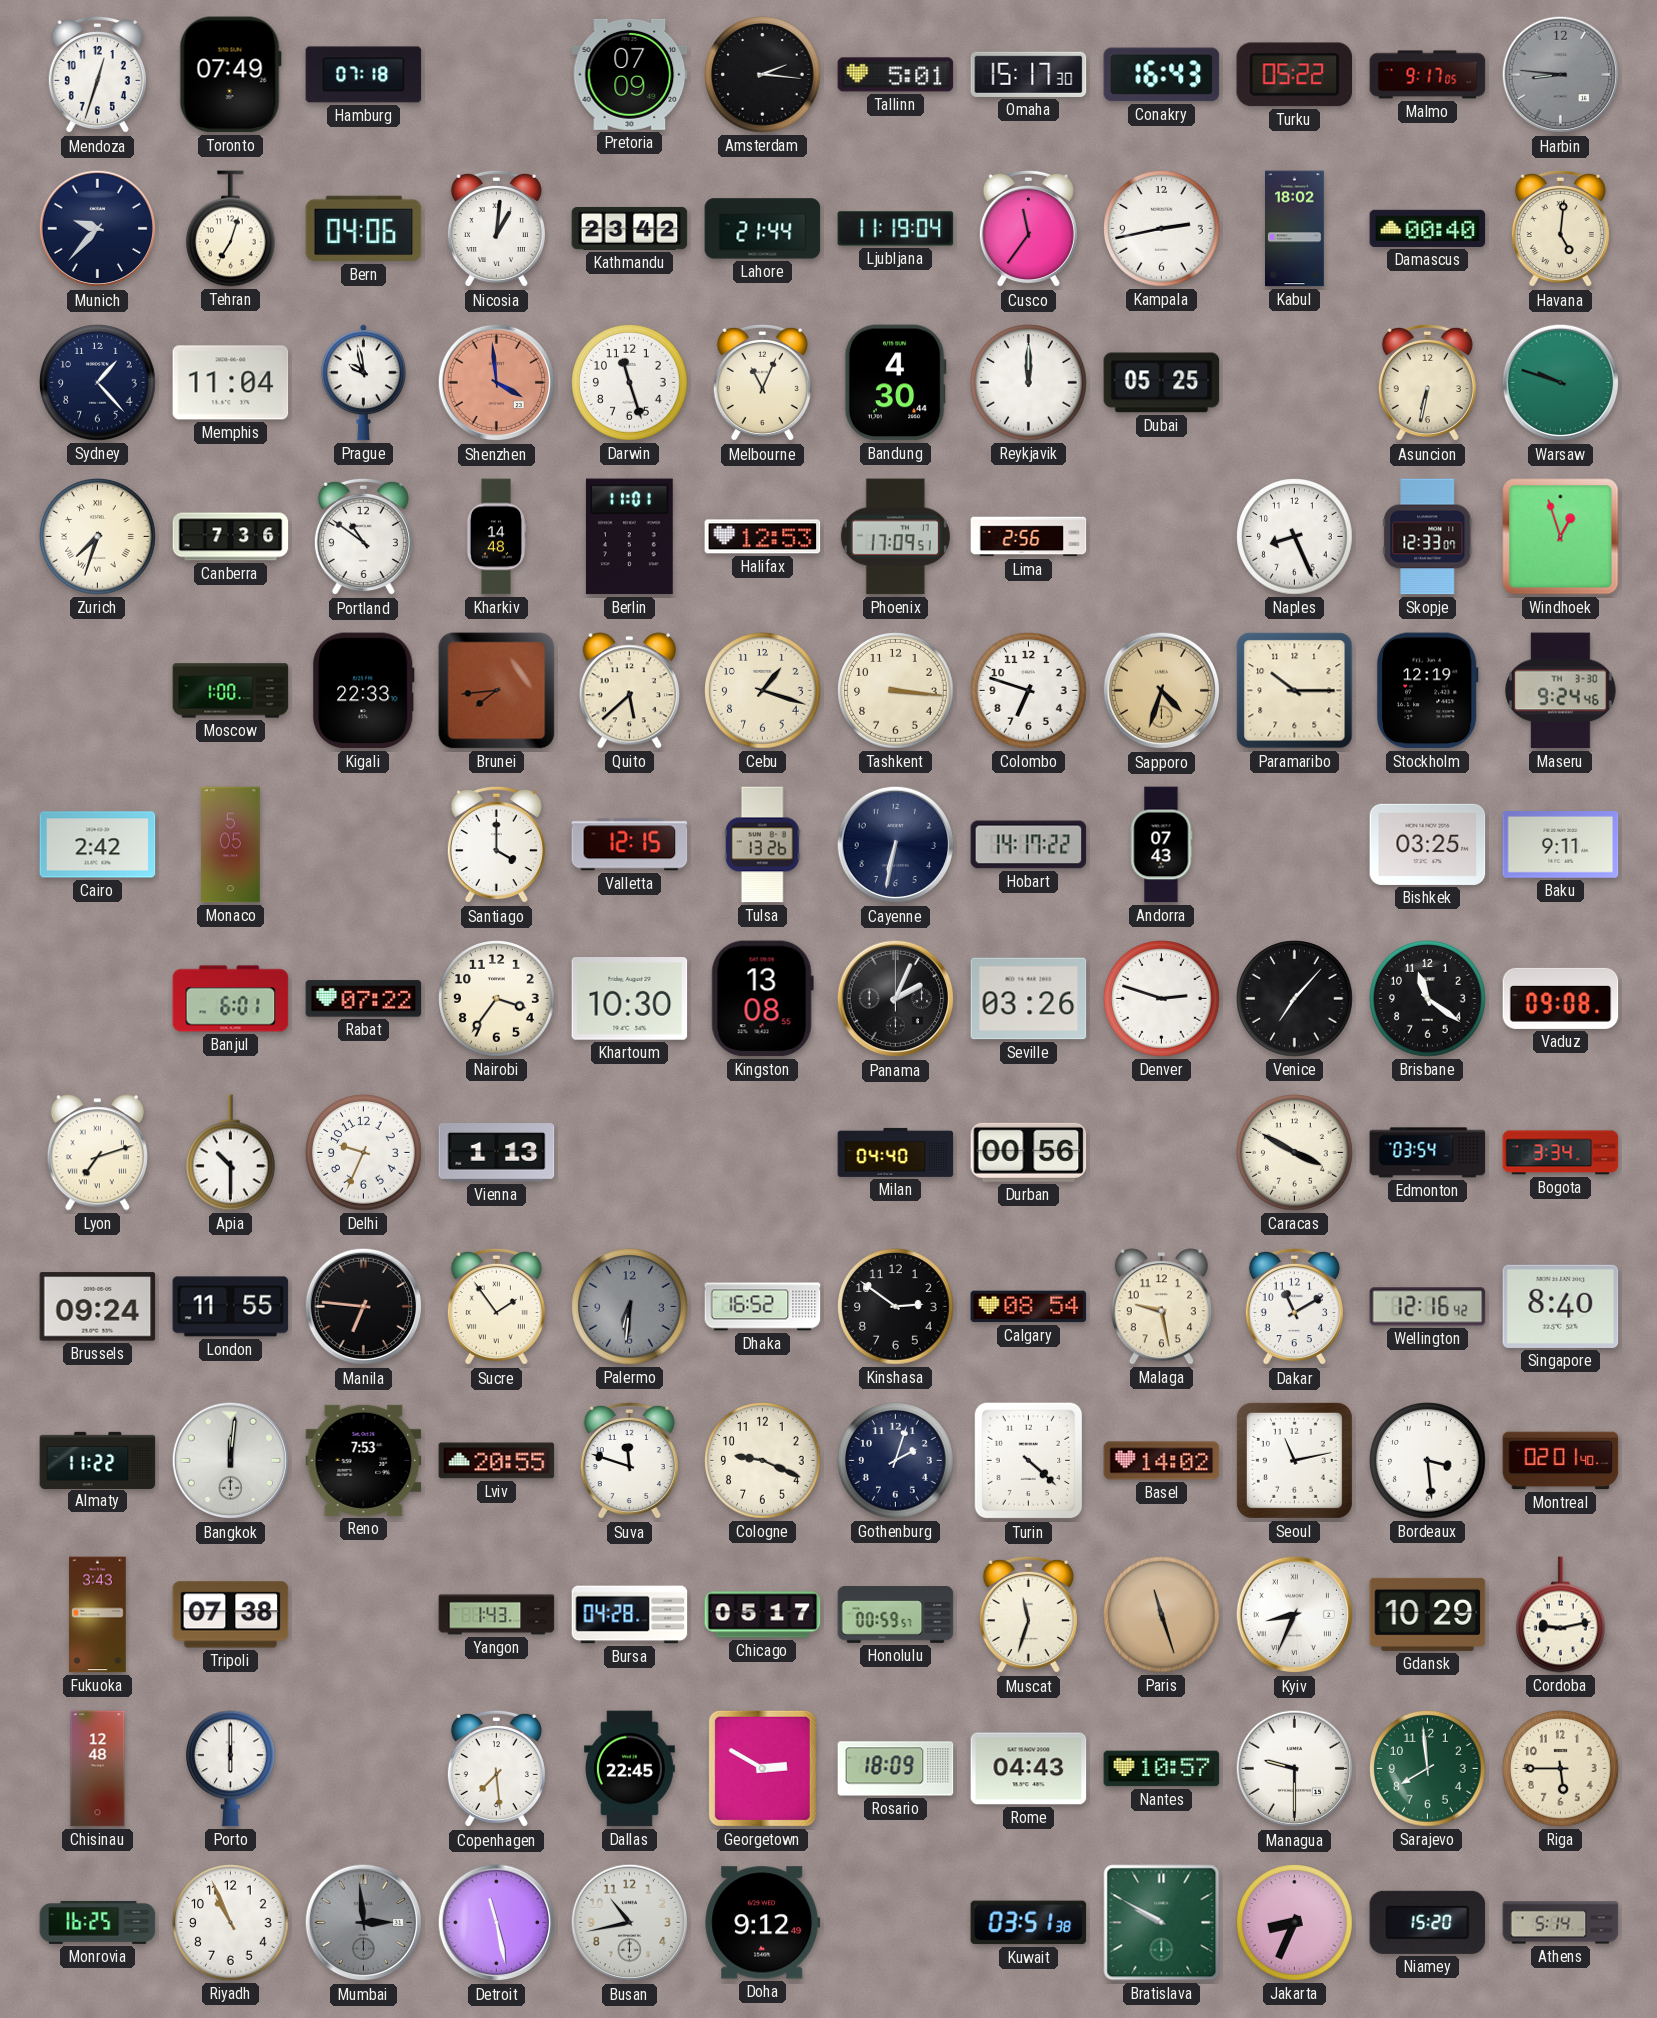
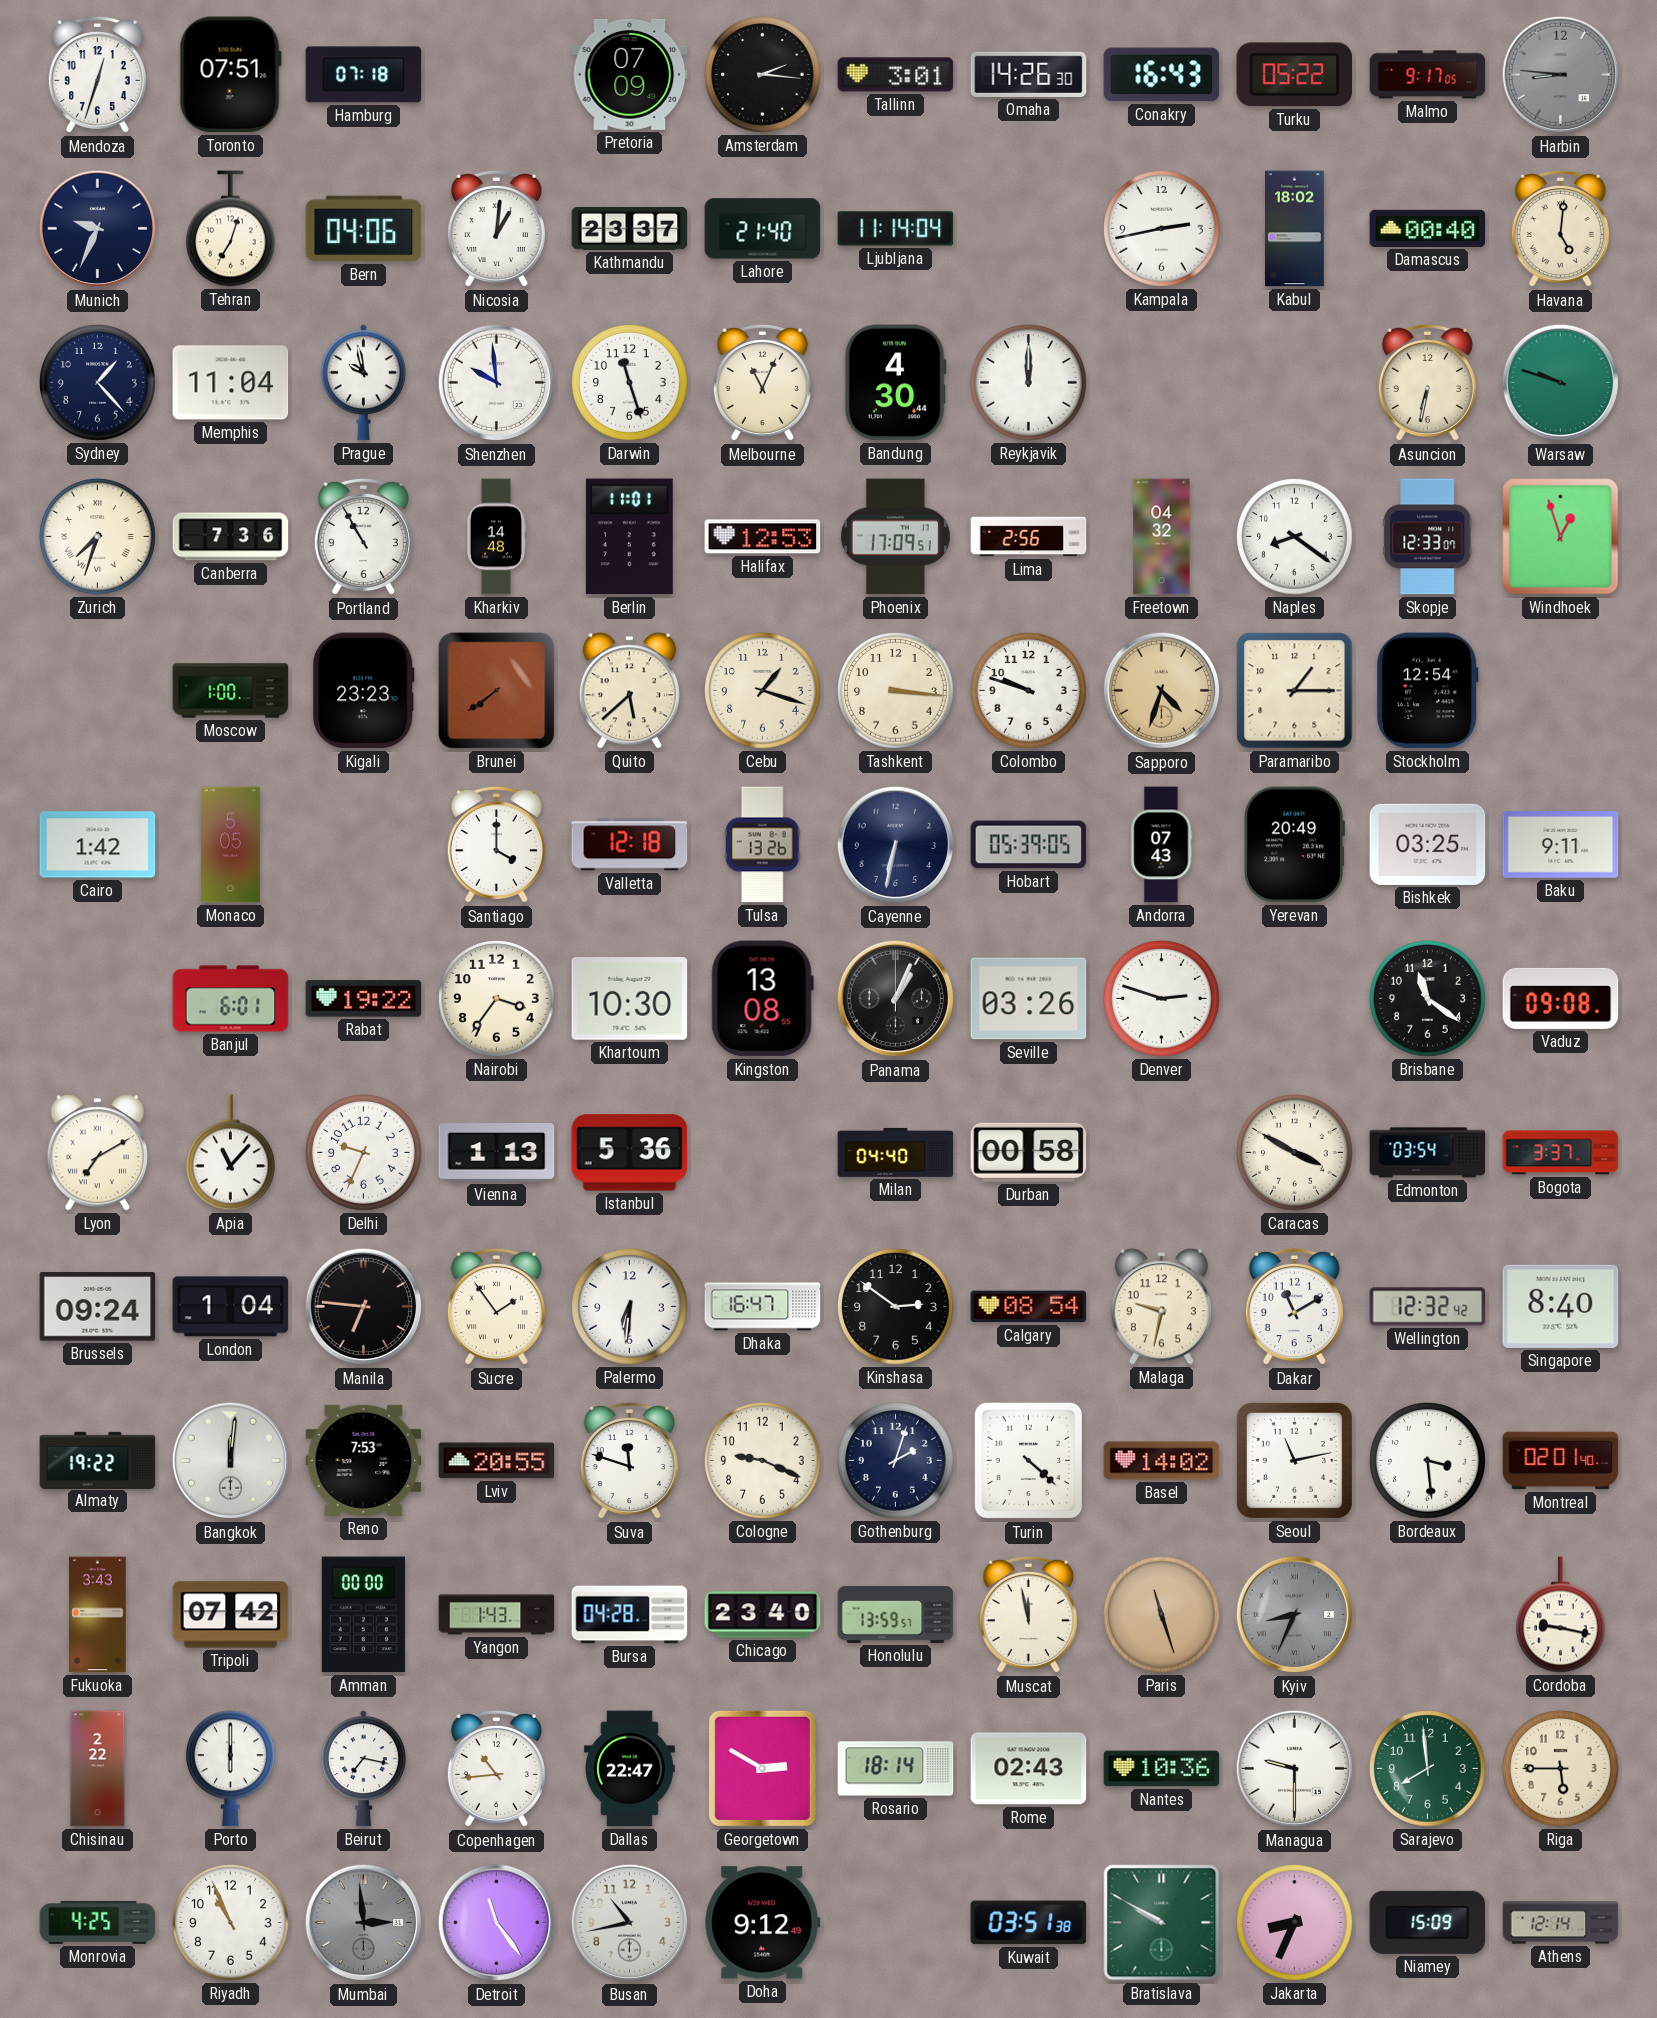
Toronto: 07:49 -> 07:51
Tallinn: 5:01 -> 3:01
Omaha: 15:17 -> 14:26
Munich: 9:37 -> 9:34
Kathmandu: 23:42 -> 23:37
Lahore: 21:44 -> 21:40
Ljubljana: 11:19 -> 11:14
Cusco: 11:36 -> none
Shenzhen: 3:59 -> 9:59
Shenzhen dial: salmon -> white
Dubai: 05:25 -> none
Portland: 10:51 -> 10:55
Freetown: none -> 04:32
Naples: 8:26 -> 8:21
Kigali: 22:33 -> 23:23
Brunei: 7:44 -> 7:39
Colombo: 6:48 -> 9:48
Paramaribo: 10:15 -> 1:15
Stockholm: 12:19 -> 12:54
Maseru: 9:24 -> none
Cairo: 2:42 -> 1:42
Valletta: 12:15 -> 12:18
Hobart: 14:17 -> 05:39
Yerevan: none -> 20:49
Rabat: 07:22 -> 19:22
Panama: 2:04 -> 1:04
Venice: 7:07 -> none
Lyon: 7:12 -> 7:10
Apia: 10:30 -> 11:07
Istanbul: none -> 5:36
Durban: 00:56 -> 00:58
Bogota: 3:34 -> 3:37
London: 11:55 -> 1:04
Palermo dial: grey -> white
Dhaka: 16:52 -> 16:47
Malaga: 9:28 -> 9:32
Wellington: 12:16 -> 12:32
Almaty: 11:22 -> 19:22
Tripoli: 07:38 -> 07:42
Amman: none -> 00:00
Chicago: 05:17 -> 23:40
Honolulu: 00:59 -> 13:59
Muscat: 11:33 -> 11:58
Kyiv dial: white -> grey
Gdansk: 10:29 -> none
Cordoba: 9:13 -> 9:17
Chisinau: 12:48 -> 2:22
Beirut: none -> 7:17
Copenhagen: 7:29 -> 10:44
Dallas: 22:45 -> 22:47
Rosario: 18:09 -> 18:14
Rome: 04:43 -> 02:43
Nantes: 10:57 -> 10:36
Monrovia: 16:25 -> 4:25
Detroit: 11:28 -> 11:24
Niamey: 15:20 -> 15:09
Athens: 5:14 -> 12:14
